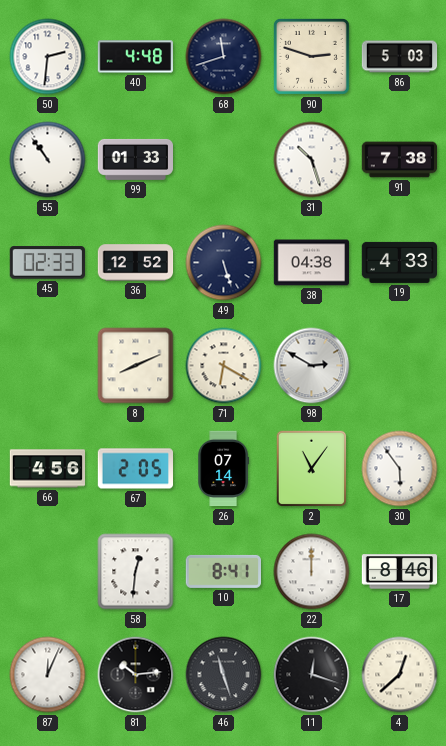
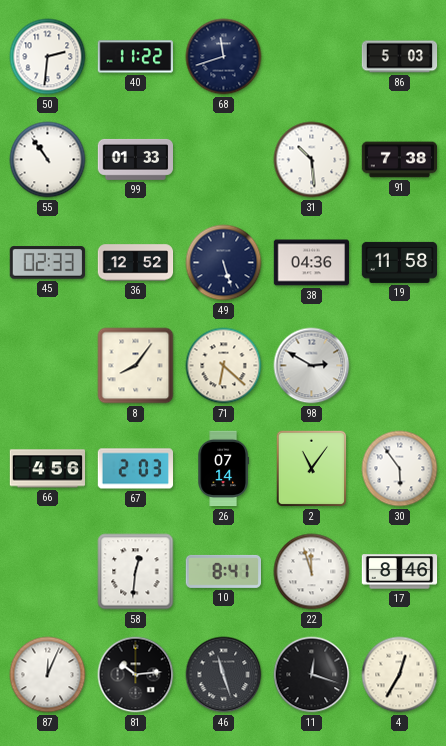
40: 4:48 -> 11:22
90: 2:48 -> none
31: 10:27 -> 10:29
38: 04:38 -> 04:36
19: 4:33 -> 11:58
8: 8:11 -> 8:06
71: 6:20 -> 6:22
67: 2:05 -> 2:03
22: 12:00 -> 11:57
4: 12:38 -> 12:35
